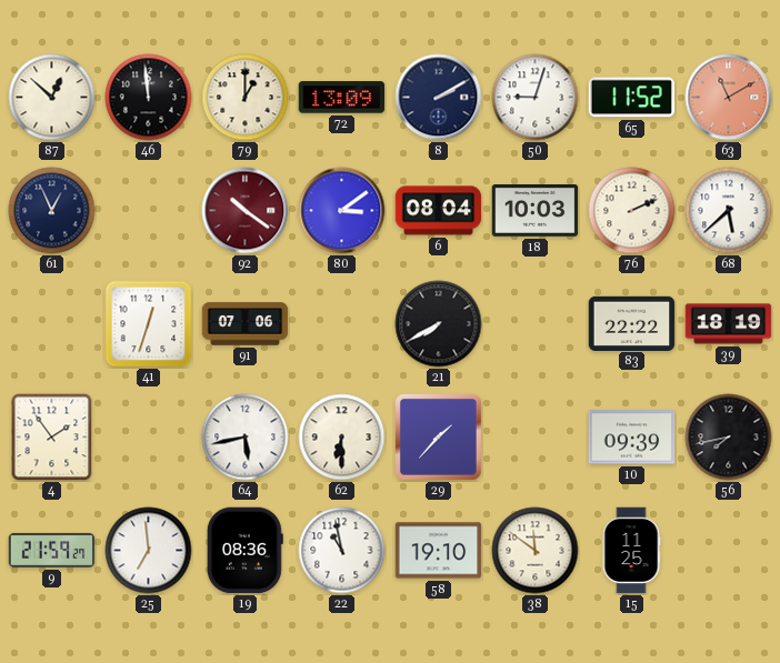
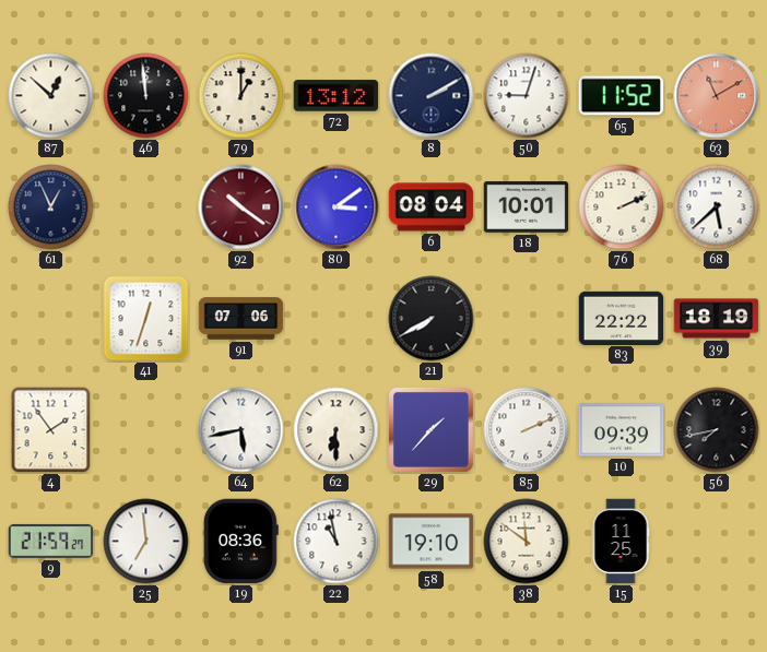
72: 13:09 -> 13:12
18: 10:03 -> 10:01
85: none -> 2:11
